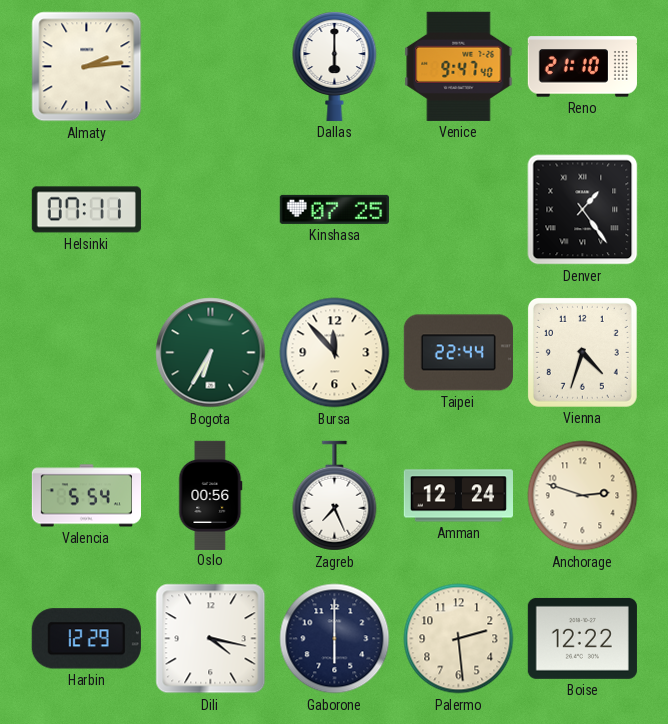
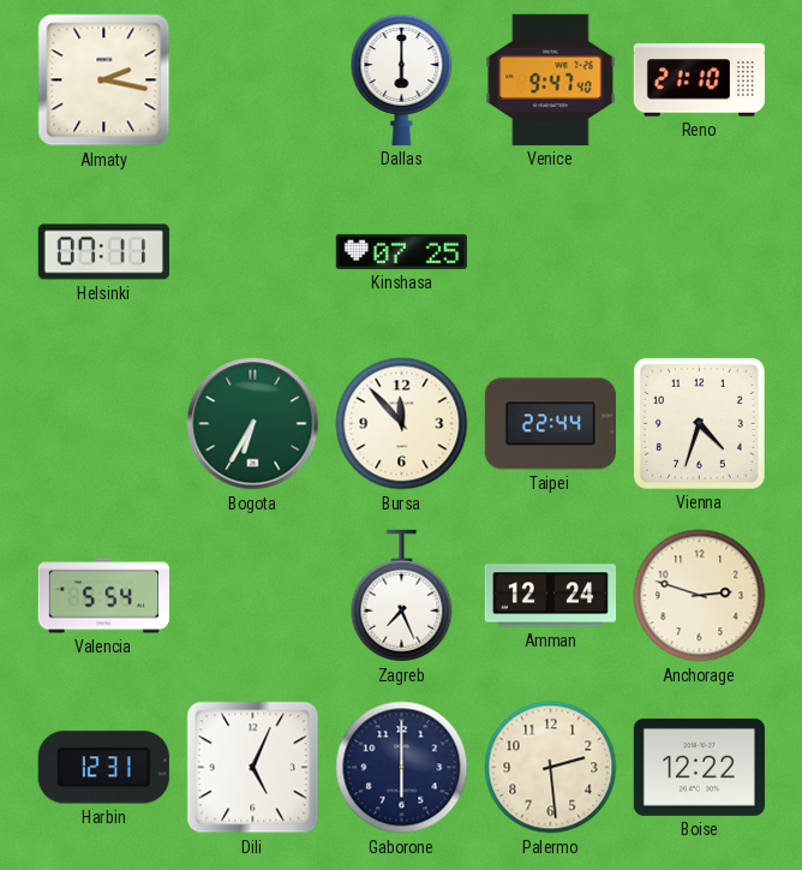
Almaty: 2:14 -> 2:17
Denver: 1:24 -> none
Oslo: 00:56 -> none
Harbin: 12:29 -> 12:31
Dili: 4:17 -> 5:04
